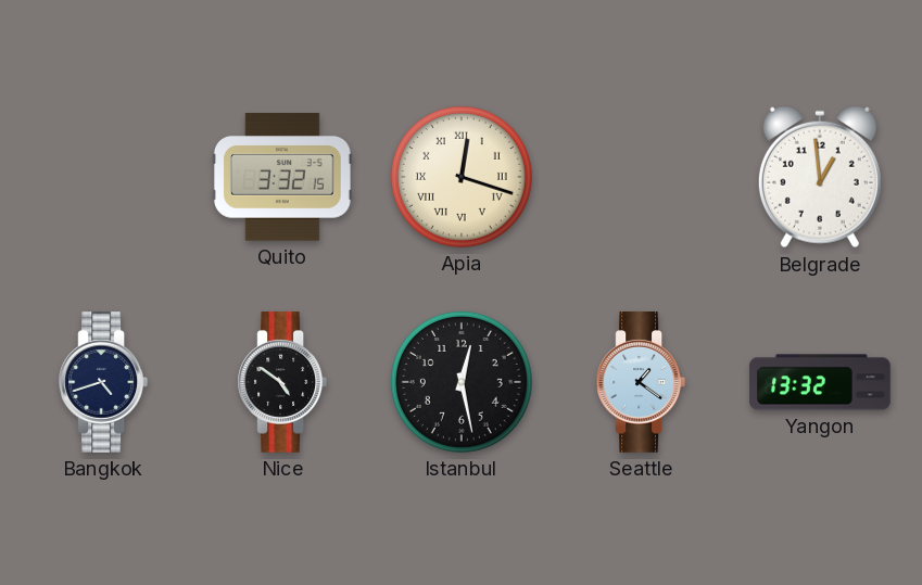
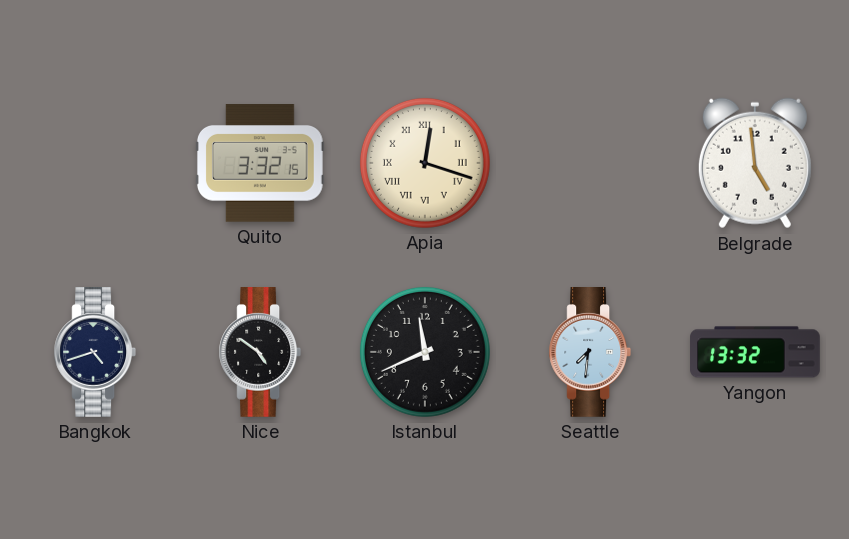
Belgrade: 12:59 -> 4:59
Istanbul: 12:28 -> 11:41
Seattle: 1:21 -> 7:31
